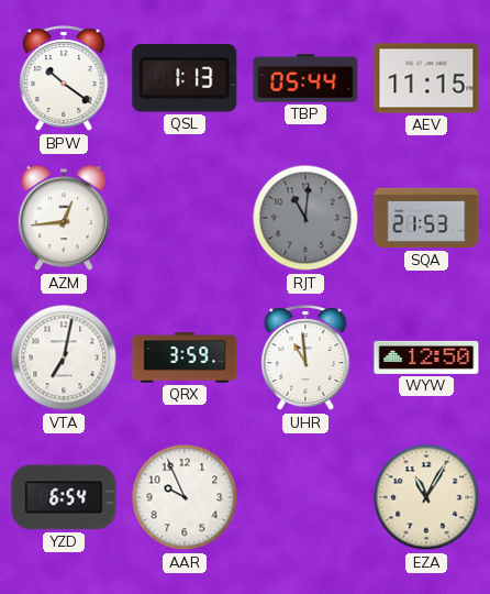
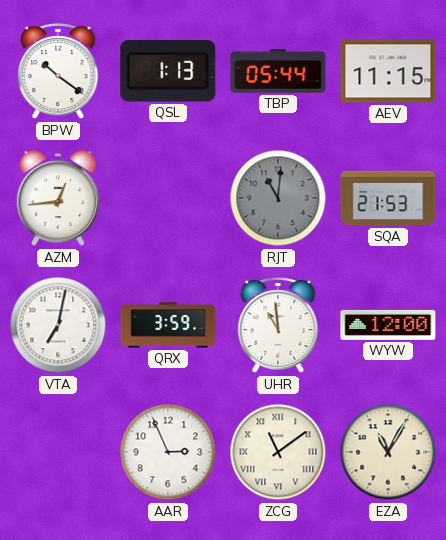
WYW: 12:50 -> 12:00
YZD: 6:54 -> none
AAR: 9:56 -> 2:56
ZCG: none -> 11:09
